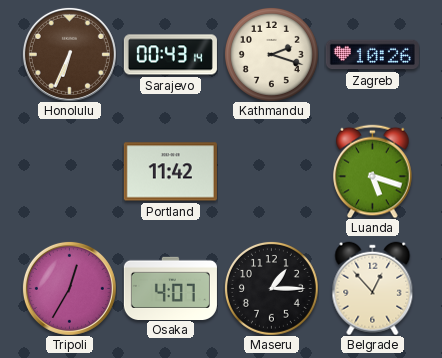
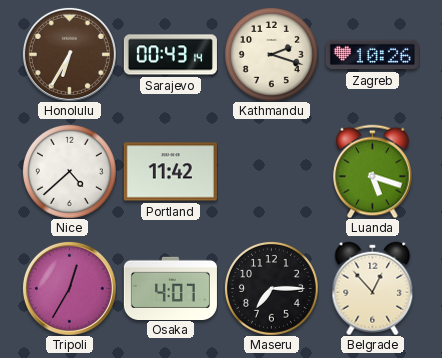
Honolulu: 6:34 -> 6:35
Nice: none -> 4:38
Maseru: 1:15 -> 7:15
